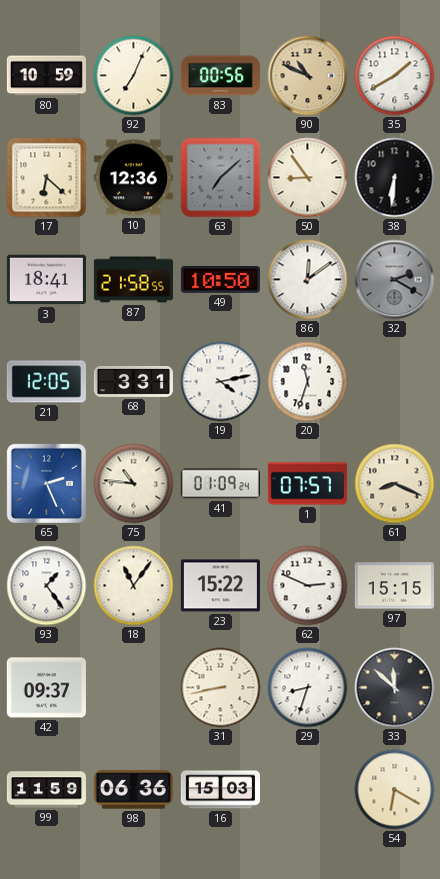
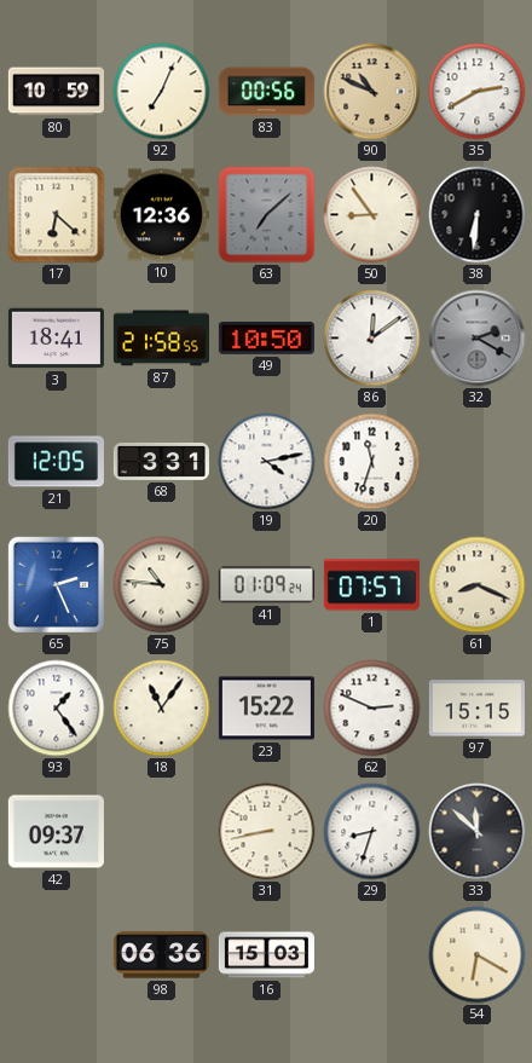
35: 1:40 -> 2:40
99: 11:59 -> none
